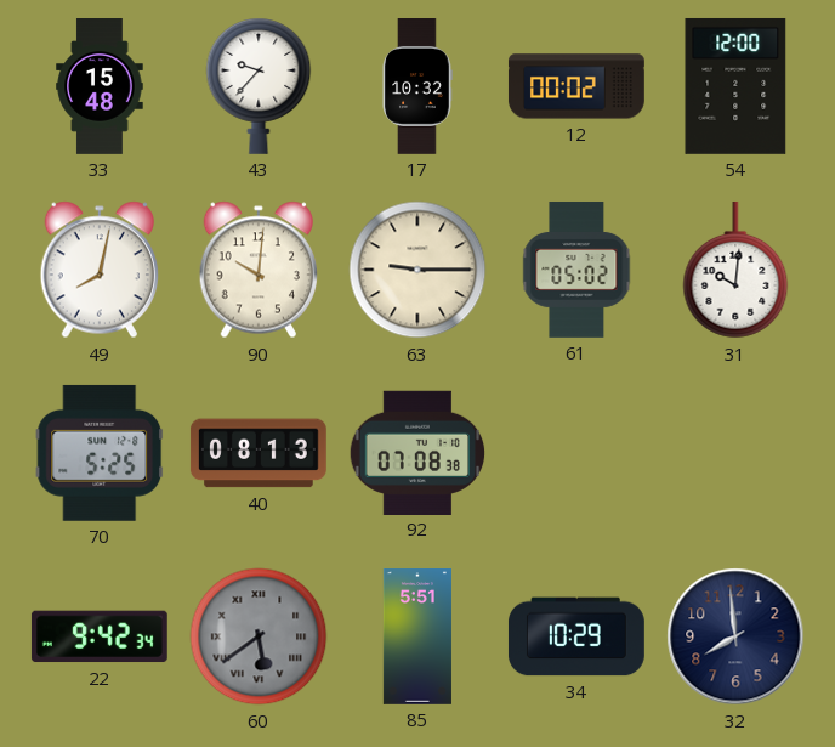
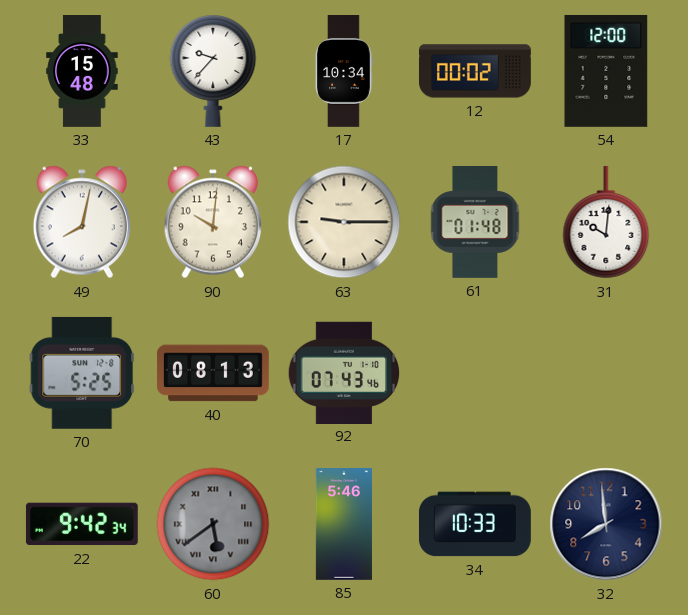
17: 10:32 -> 10:34
61: 05:02 -> 01:48
92: 07:08 -> 07:43
85: 5:51 -> 5:46
34: 10:29 -> 10:33
